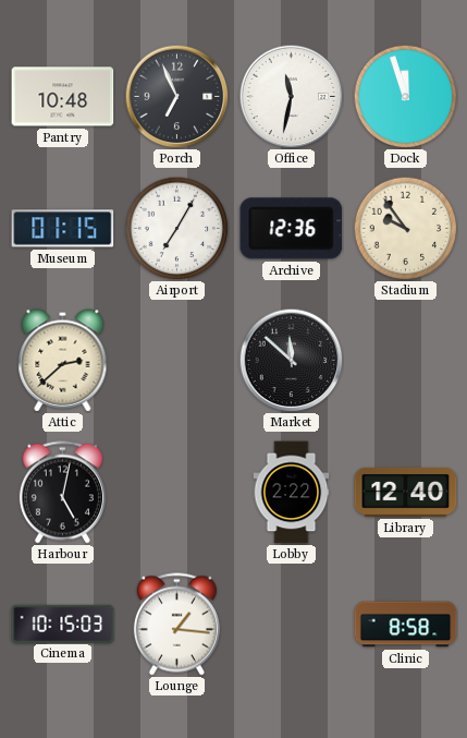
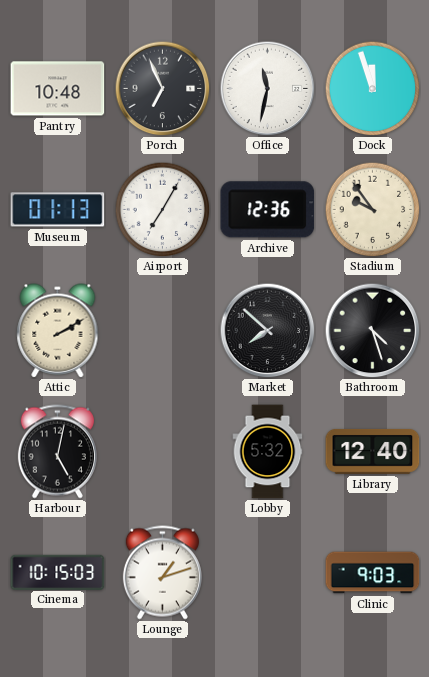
Museum: 01:15 -> 01:13
Attic: 2:38 -> 2:10
Market: 11:52 -> 7:52
Bathroom: none -> 4:27
Lobby: 2:22 -> 5:32
Lounge: 1:16 -> 1:12
Clinic: 8:58 -> 9:03
